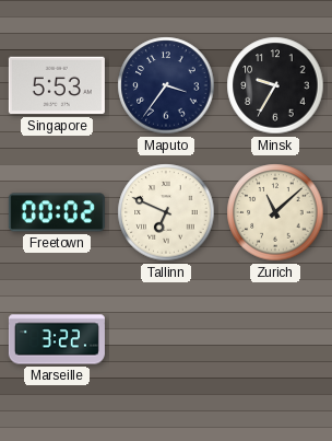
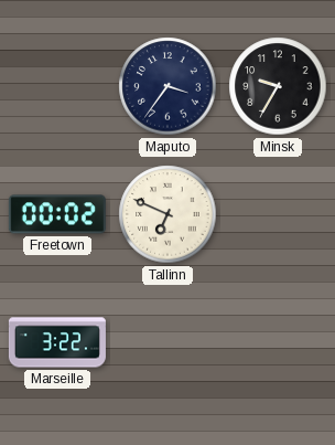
Singapore: 5:53 -> none
Zurich: 11:08 -> none
